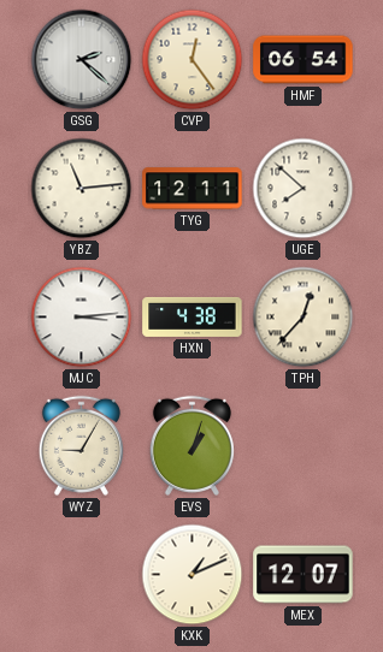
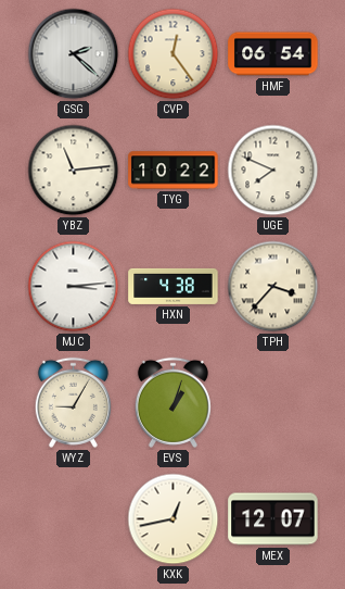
TYG: 12:11 -> 10:22
UGE: 7:52 -> 7:49
TPH: 12:37 -> 3:37
KXK: 1:11 -> 12:43
